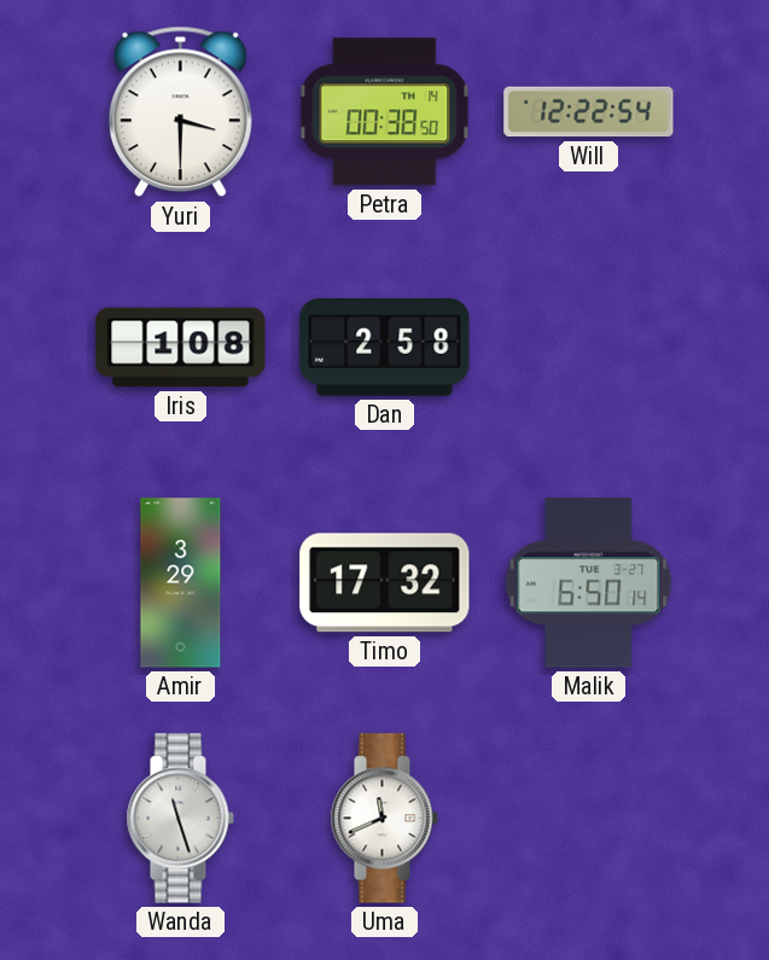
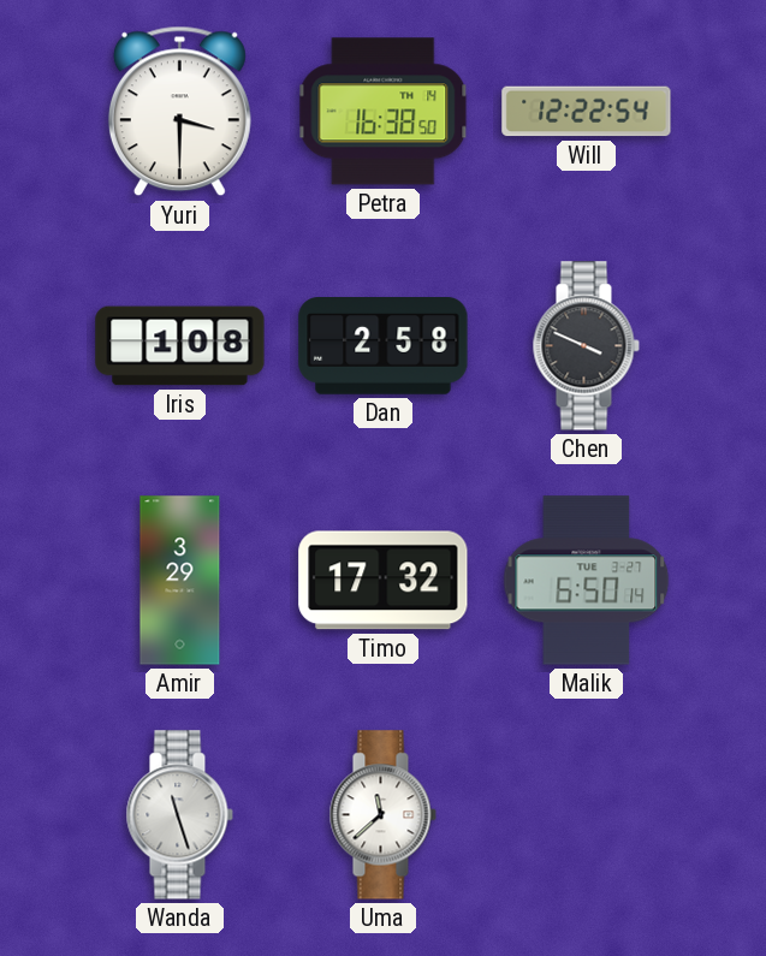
Petra: 00:38 -> 16:38
Chen: none -> 3:49
Uma: 11:41 -> 11:38
